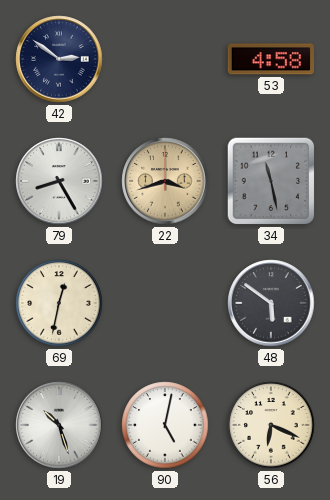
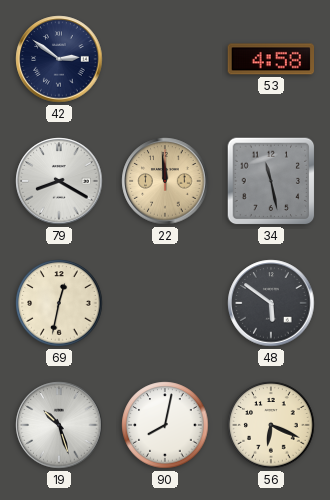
79: 8:25 -> 8:20
22: 3:42 -> 11:59
90: 5:02 -> 8:02
